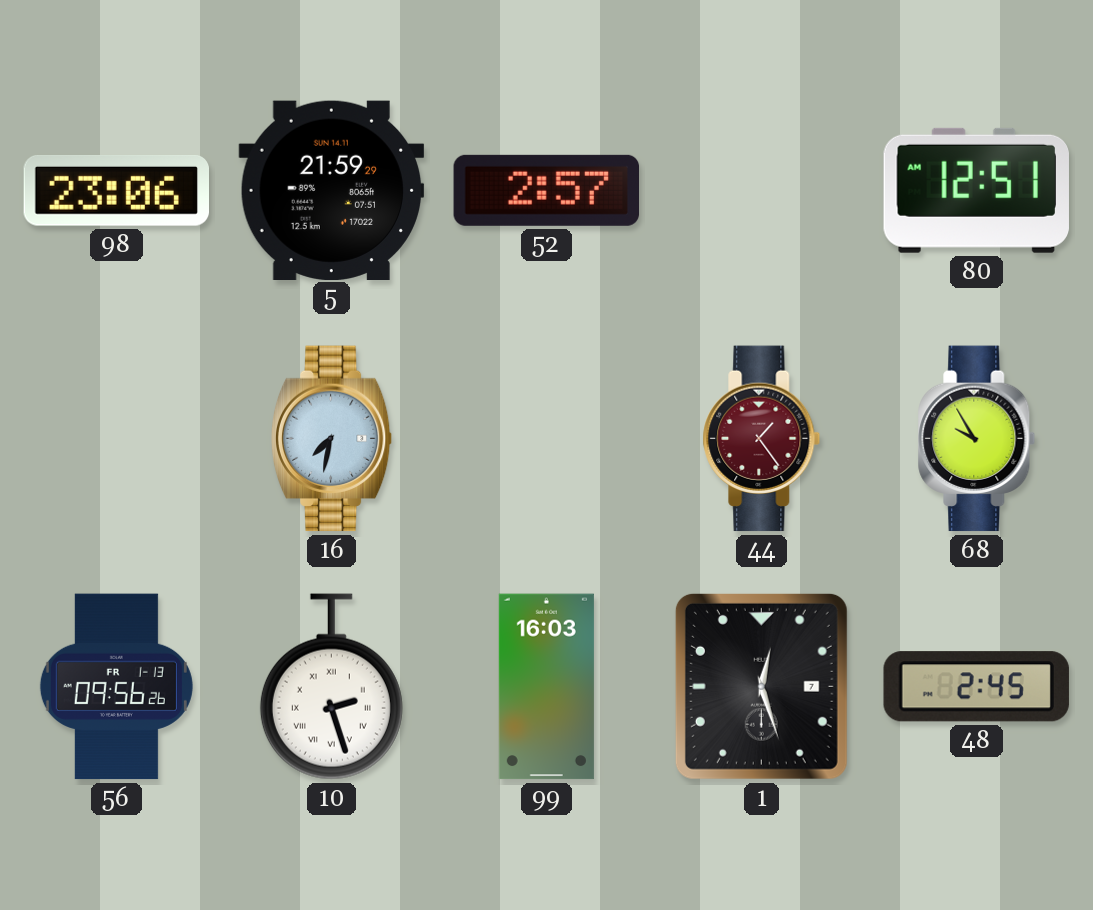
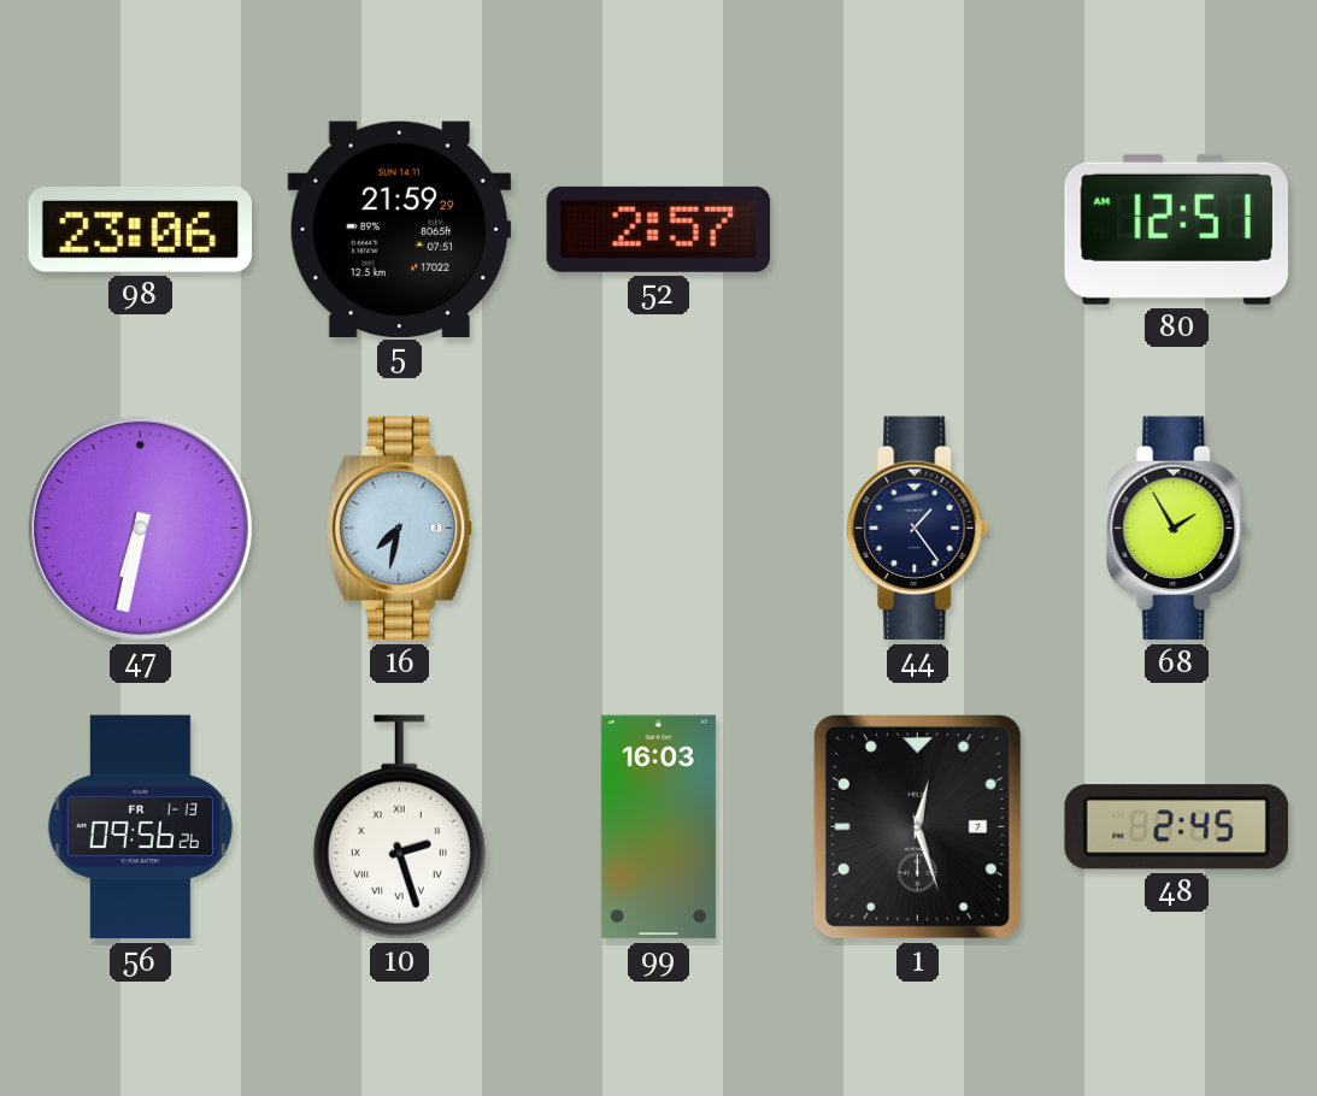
47: none -> 6:32
44 dial: burgundy -> navy
68: 9:55 -> 1:55
